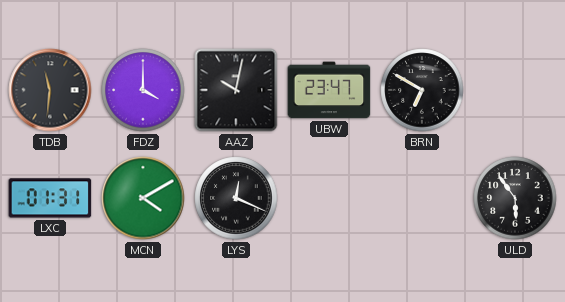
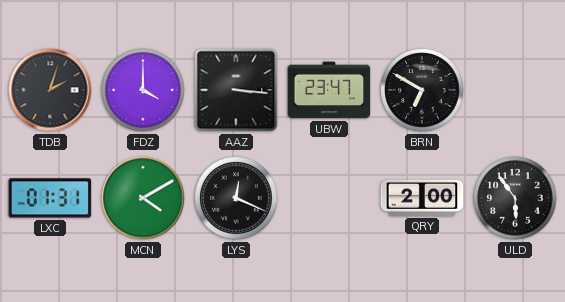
TDB: 11:31 -> 2:03
AAZ: 10:02 -> 3:16
QRY: none -> 2:00
